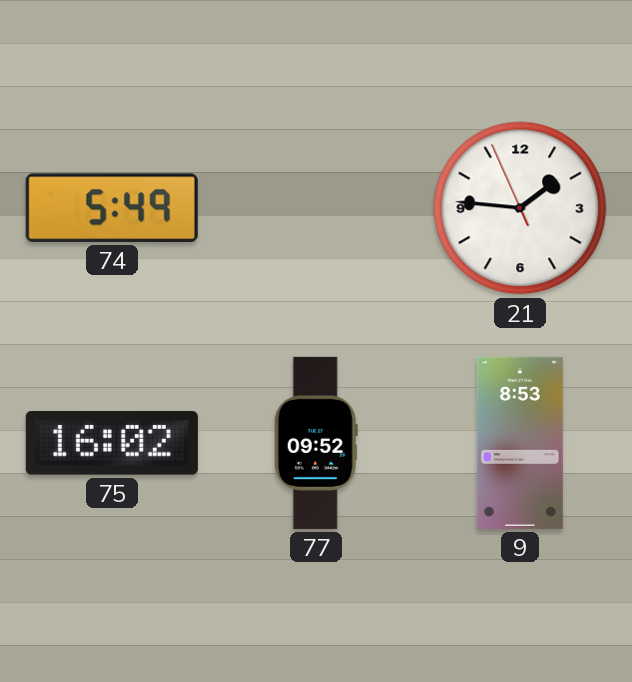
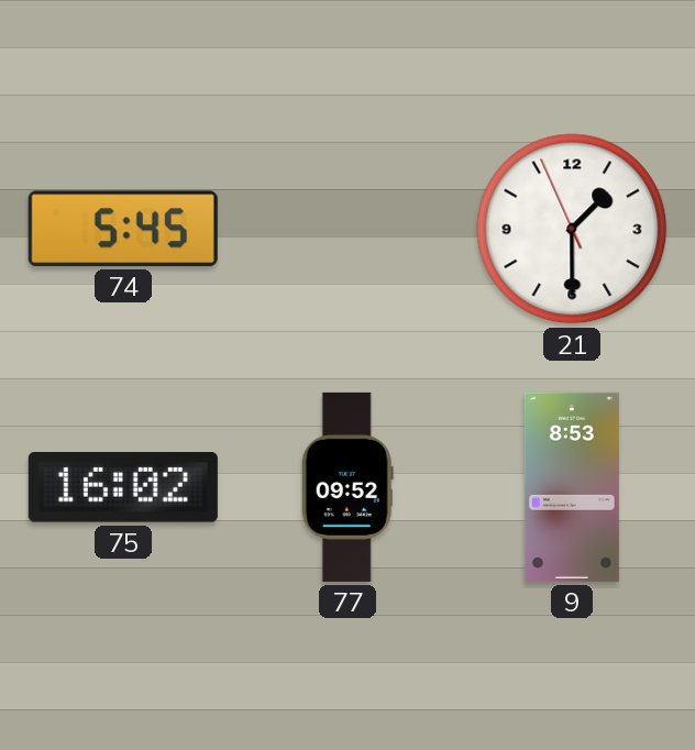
74: 5:49 -> 5:45
21: 1:45 -> 1:29
